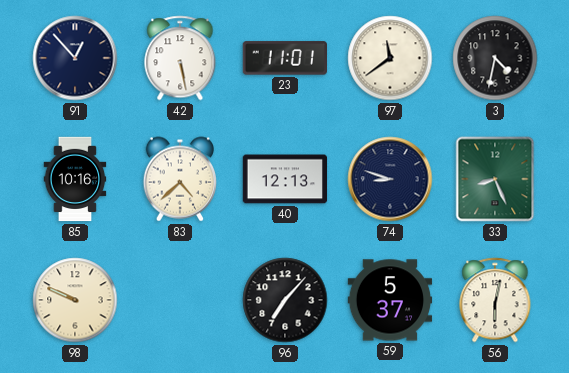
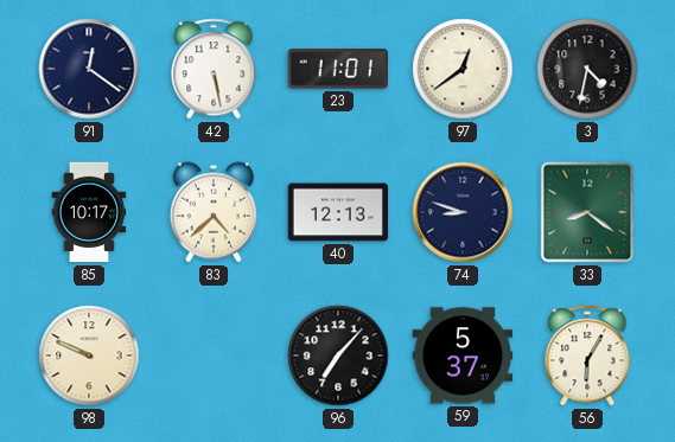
91: 12:53 -> 12:21
97: 11:39 -> 12:39
85: 10:16 -> 10:17
33: 8:26 -> 8:21
56: 6:02 -> 6:05
